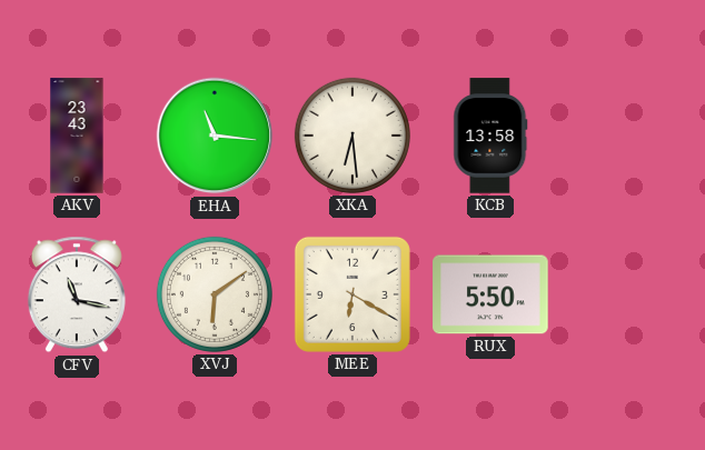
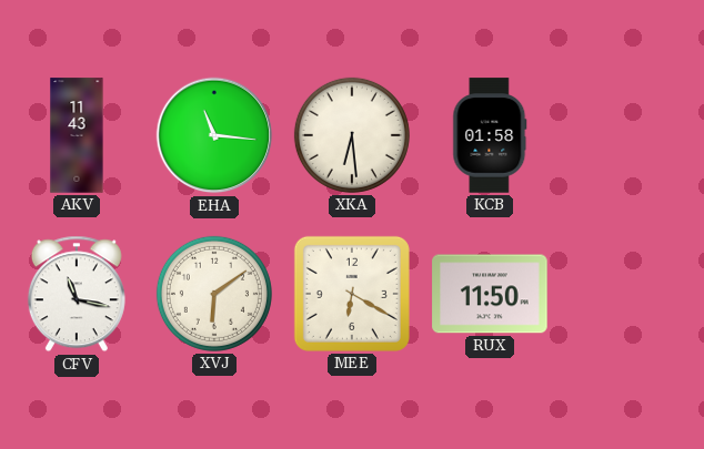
AKV: 23:43 -> 11:43
KCB: 13:58 -> 01:58
RUX: 5:50 -> 11:50
